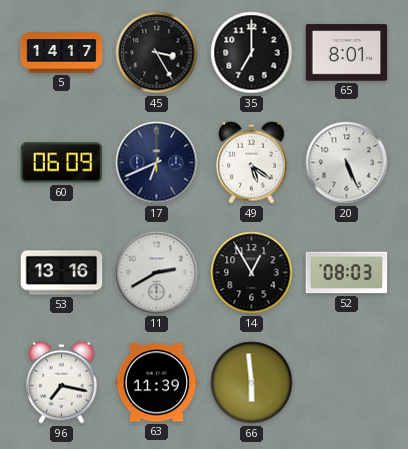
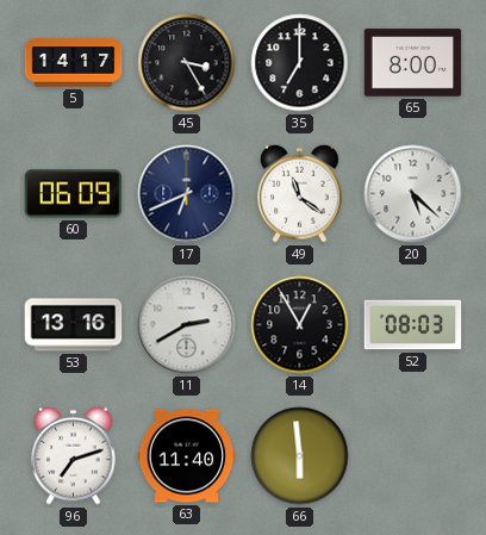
65: 8:01 -> 8:00
49: 5:21 -> 11:21
20: 5:26 -> 5:22
96: 7:17 -> 7:12
63: 11:39 -> 11:40
